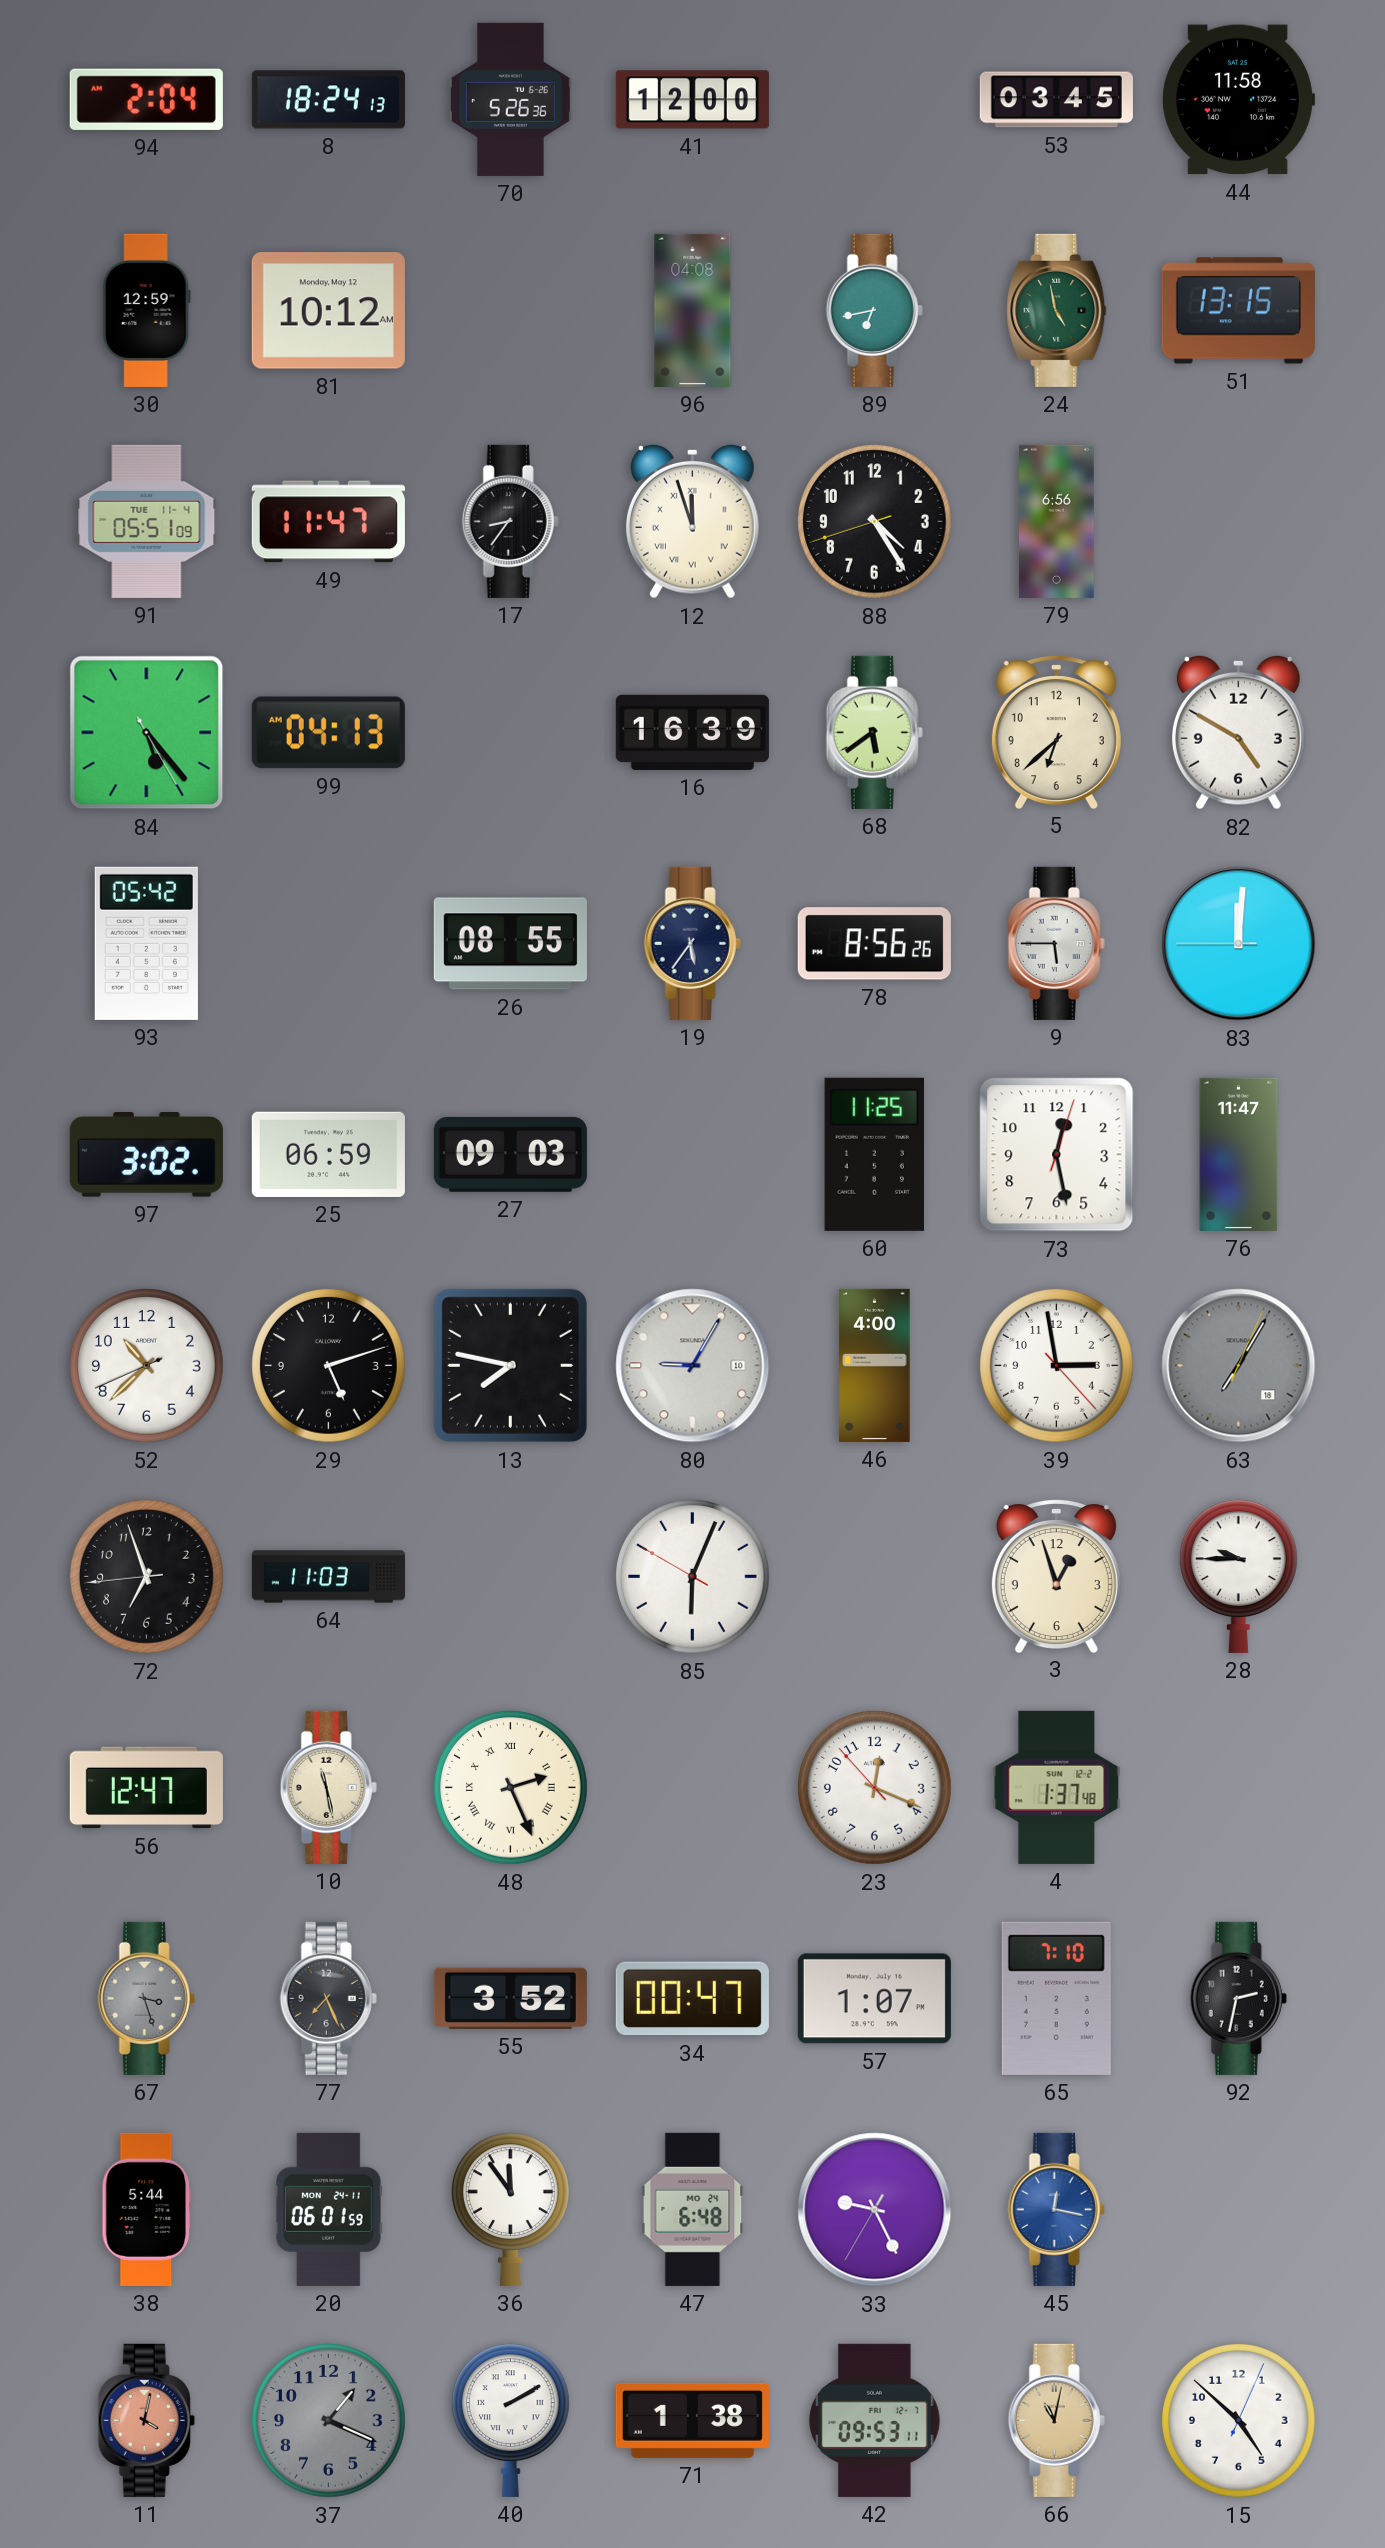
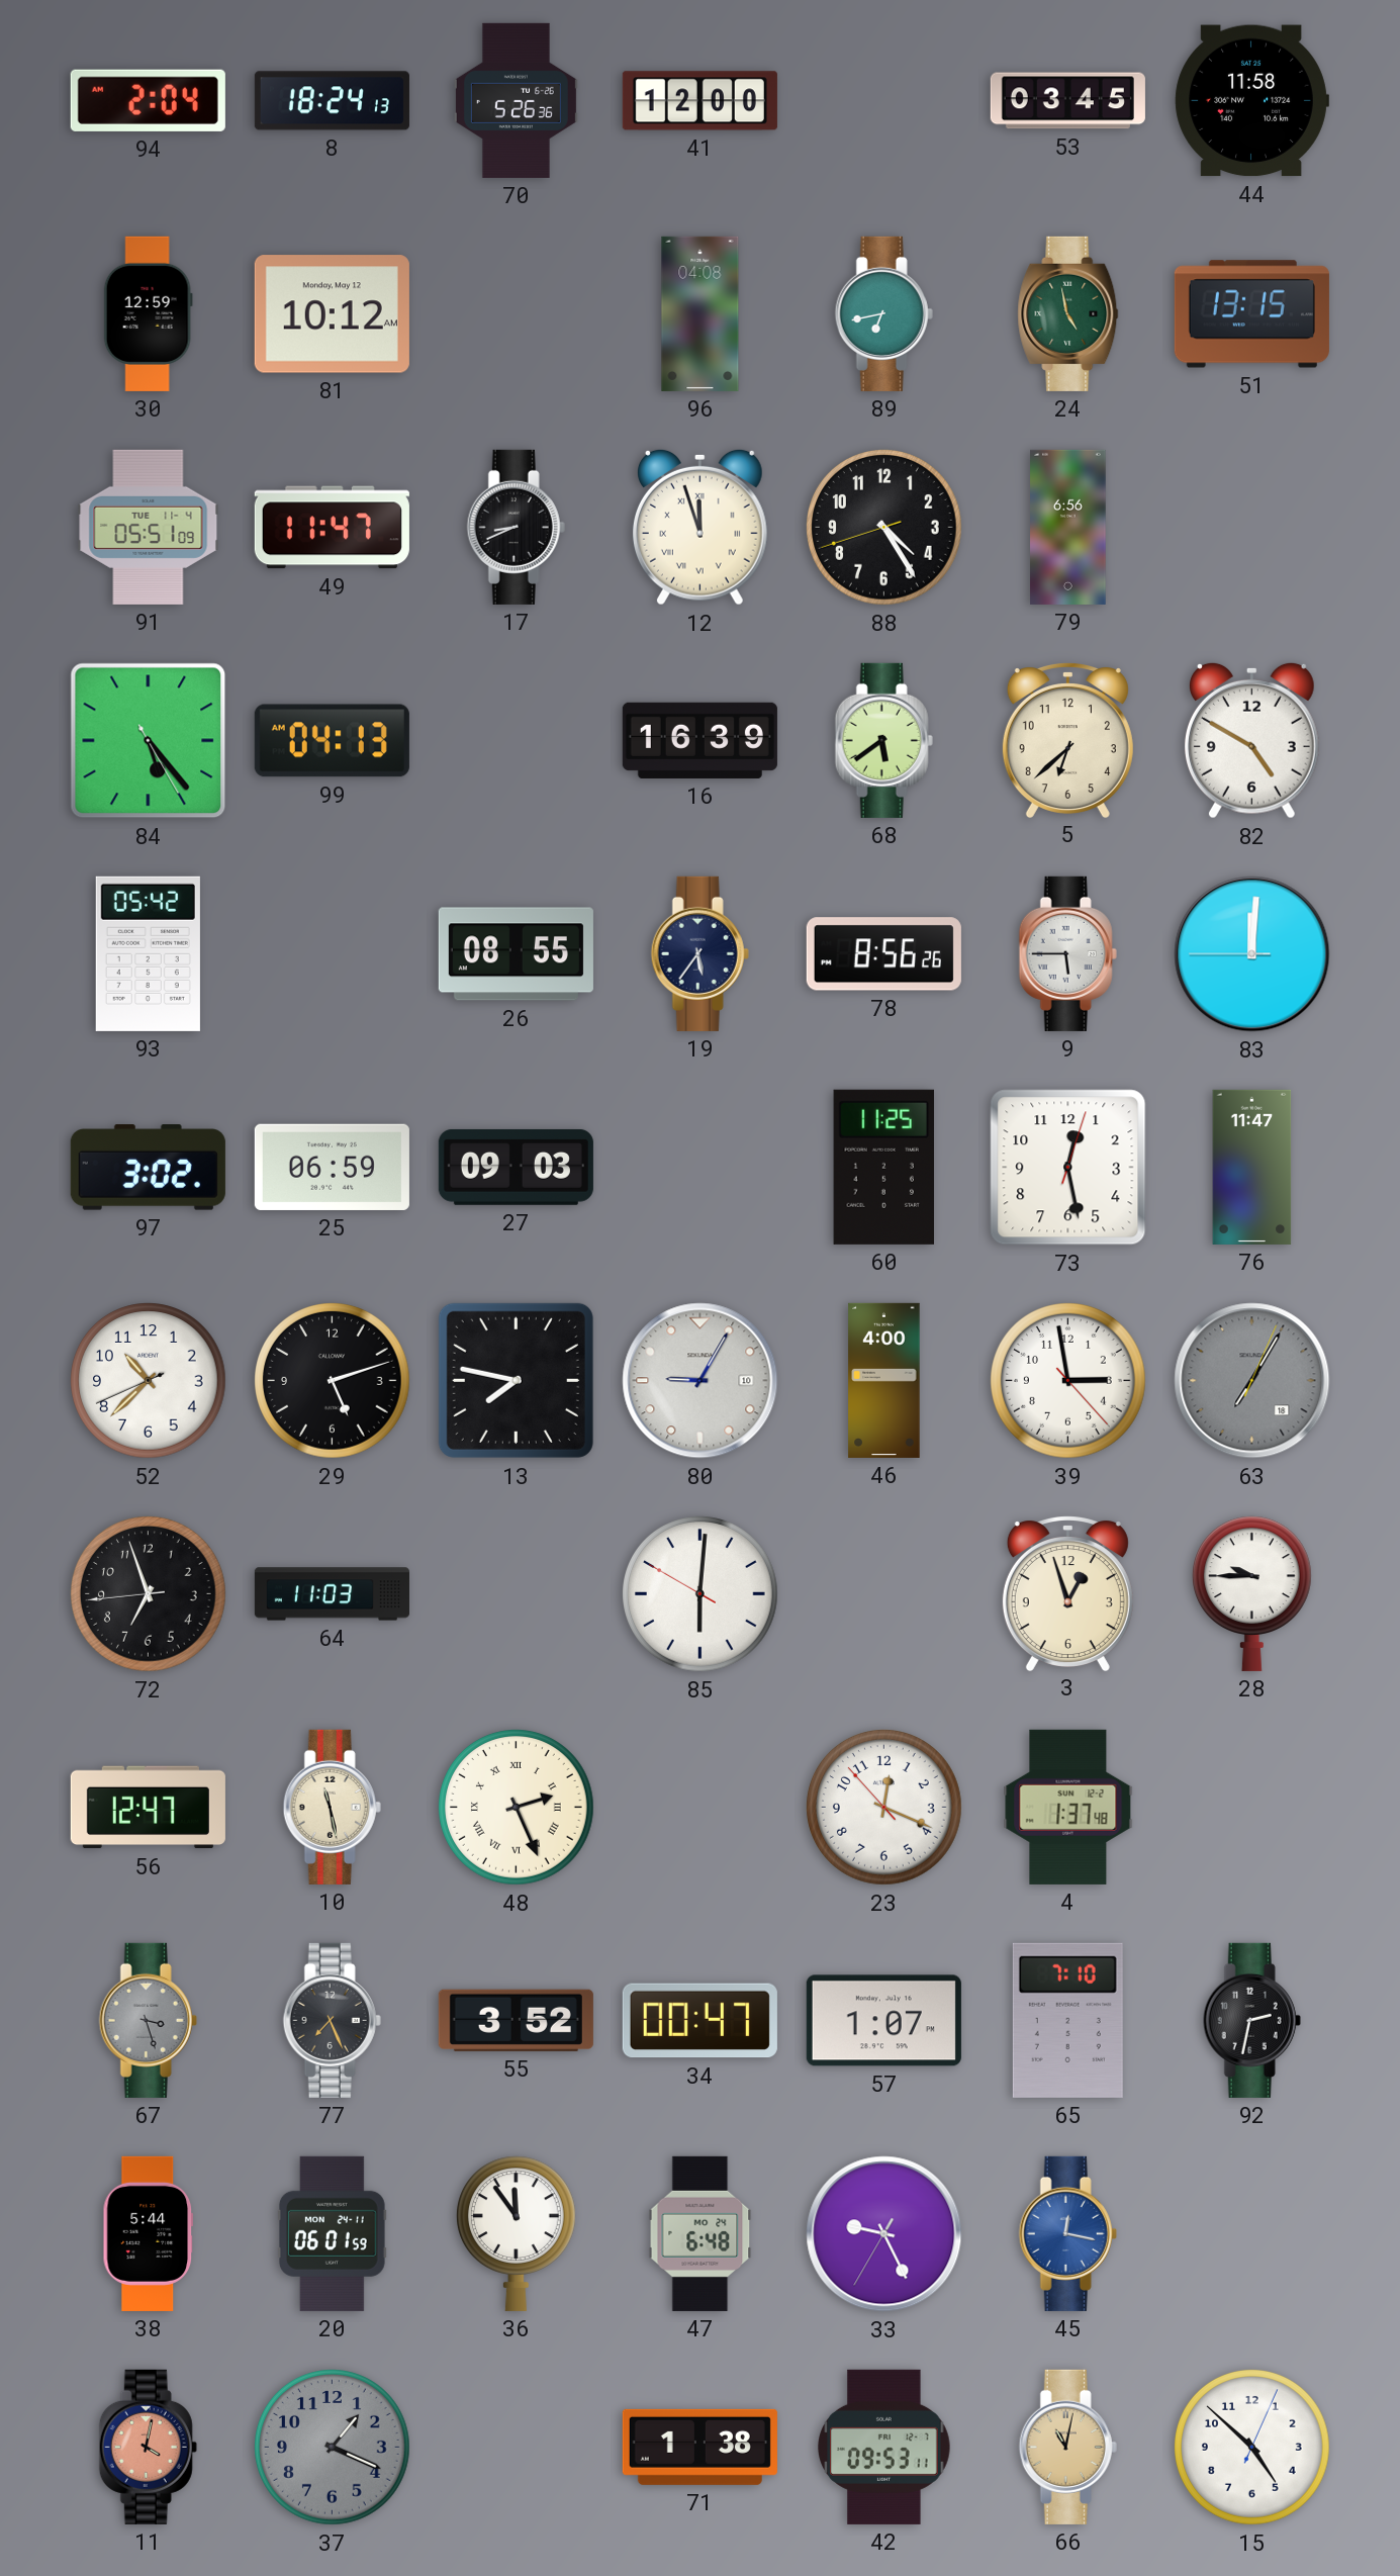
17: 8:36 -> 8:41
85: 6:03 -> 6:00
40: 2:10 -> none
